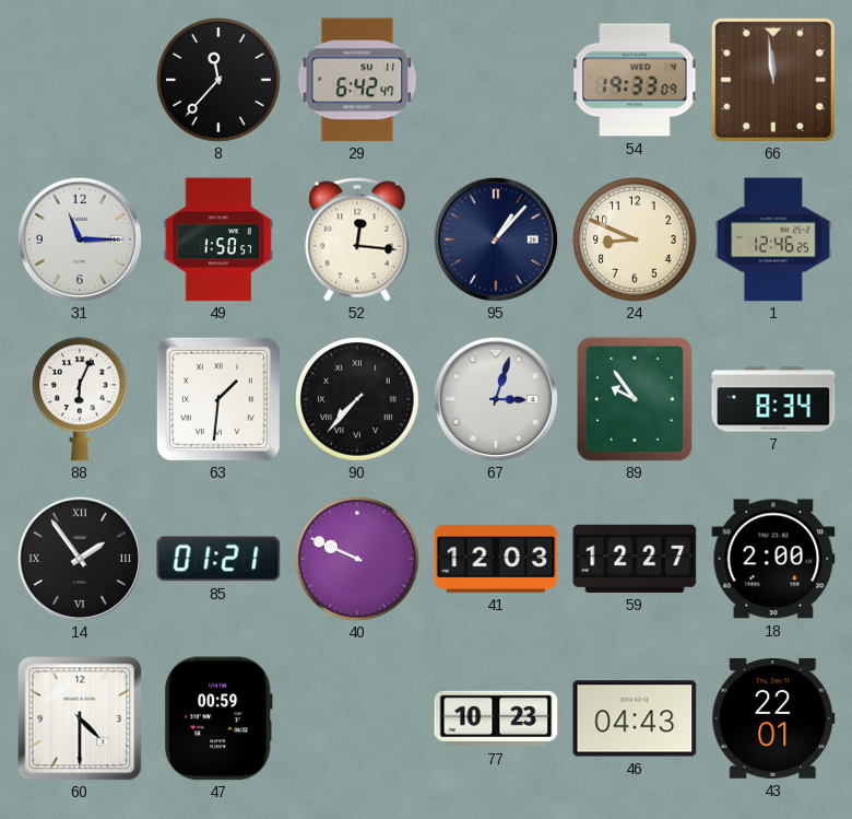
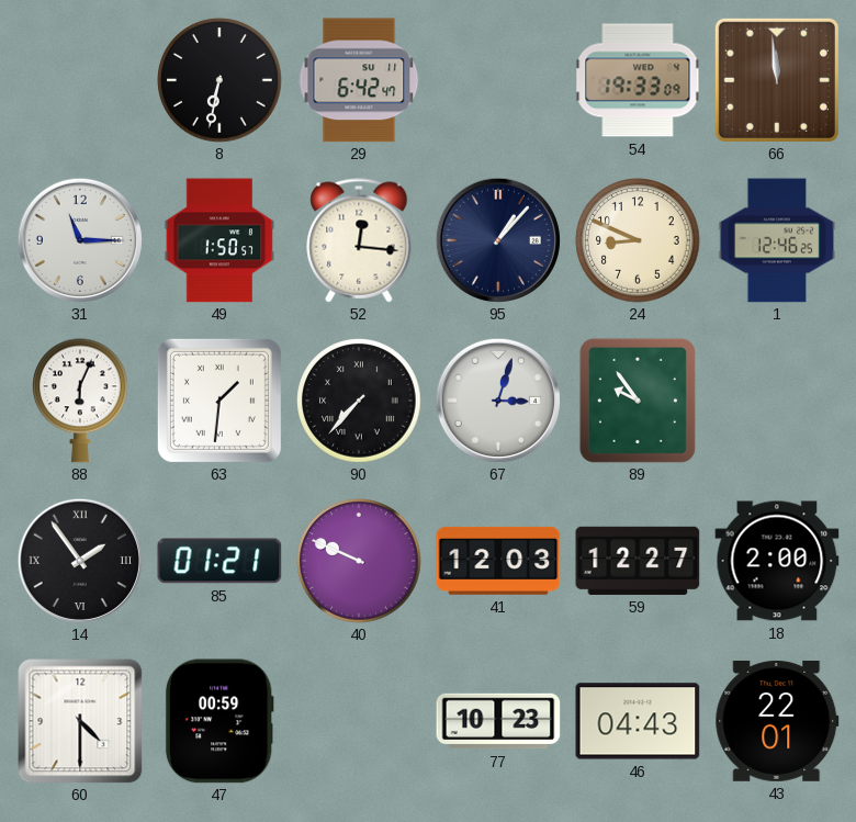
8: 11:37 -> 6:32
7: 8:34 -> none
